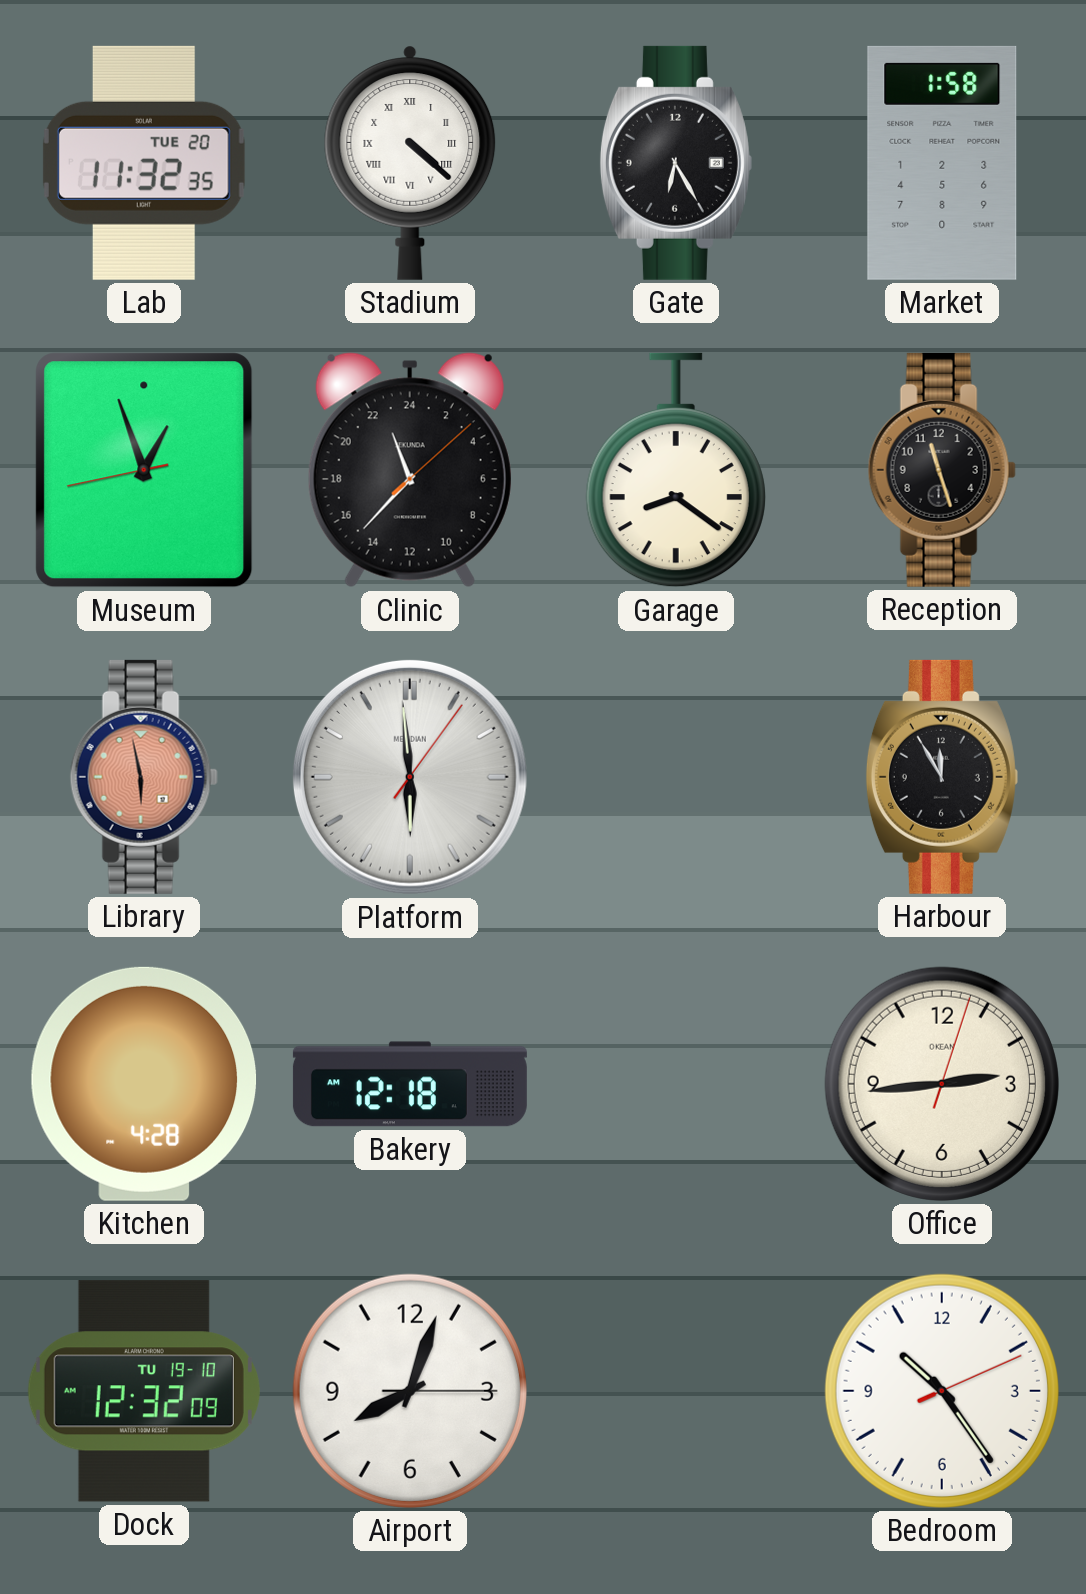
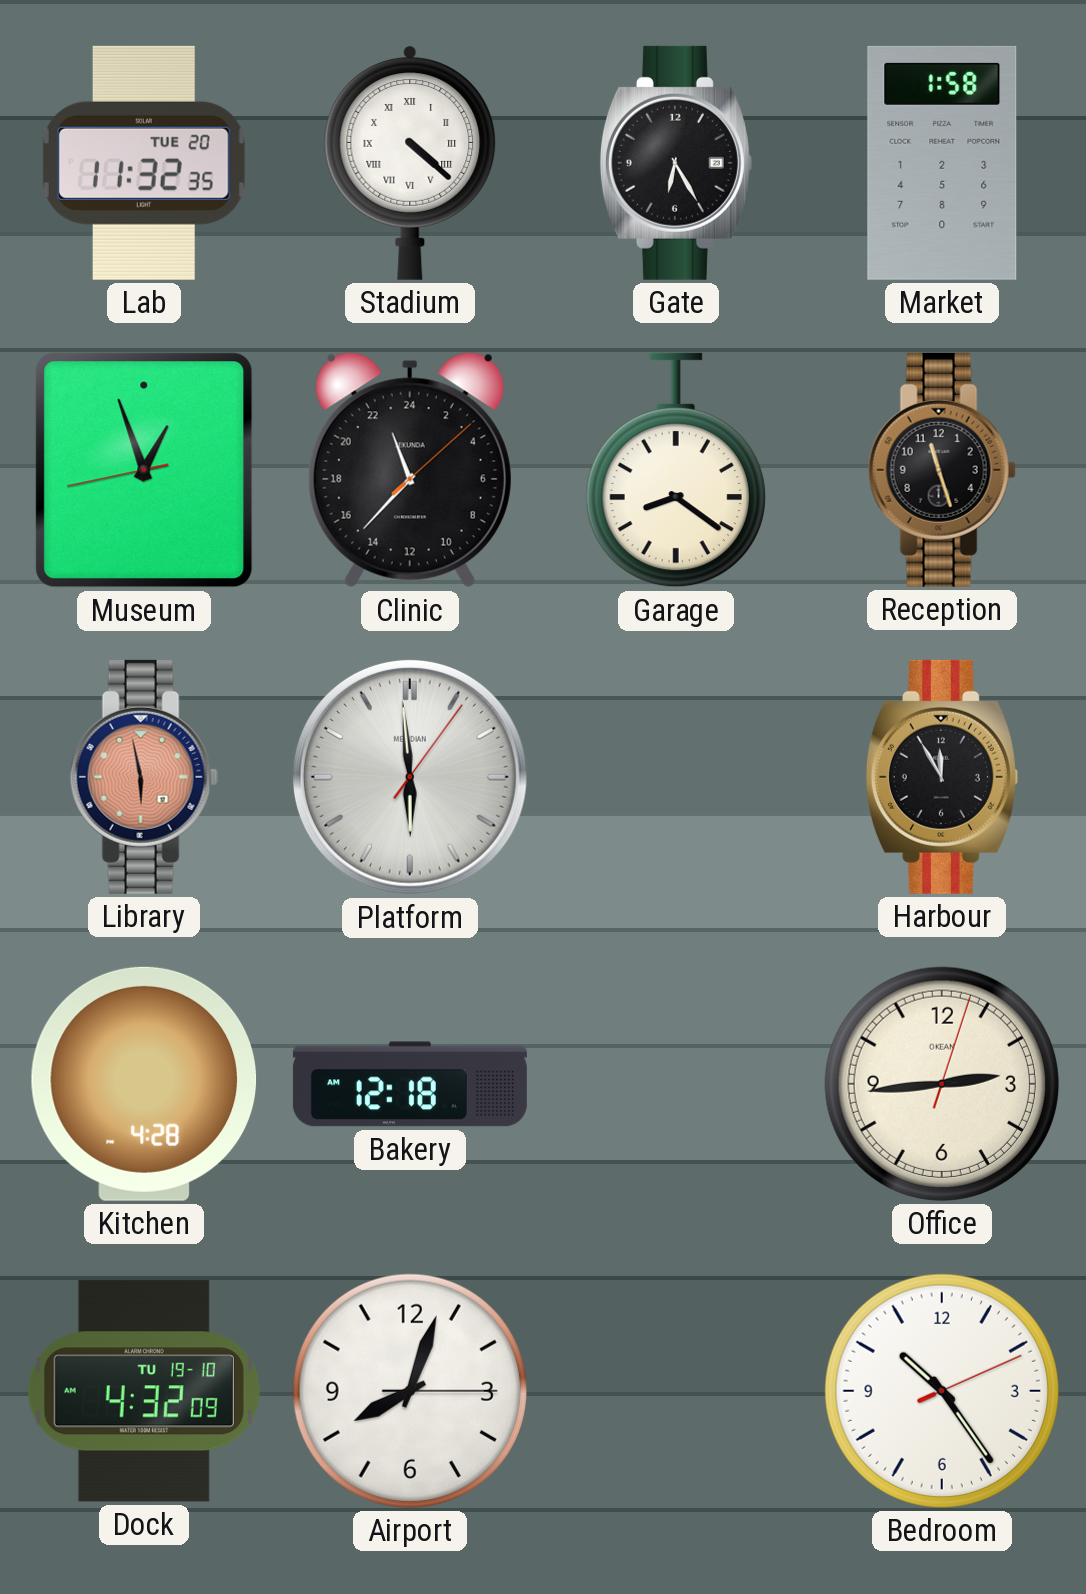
Dock: 12:32 -> 4:32
